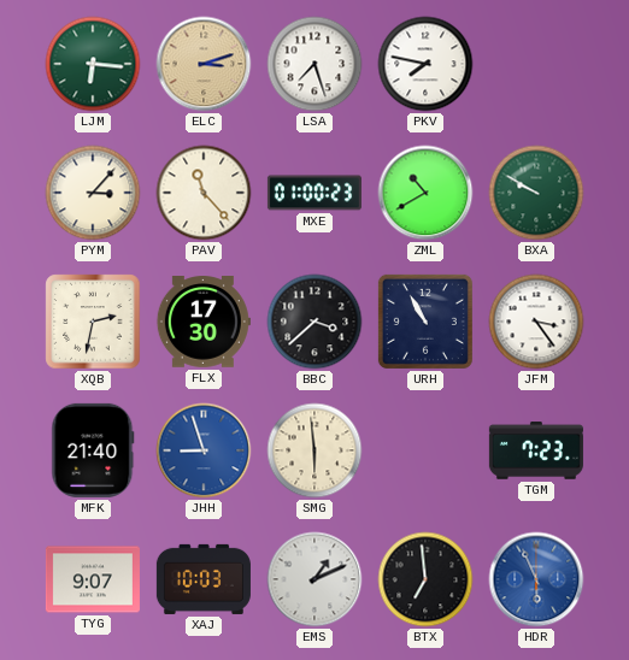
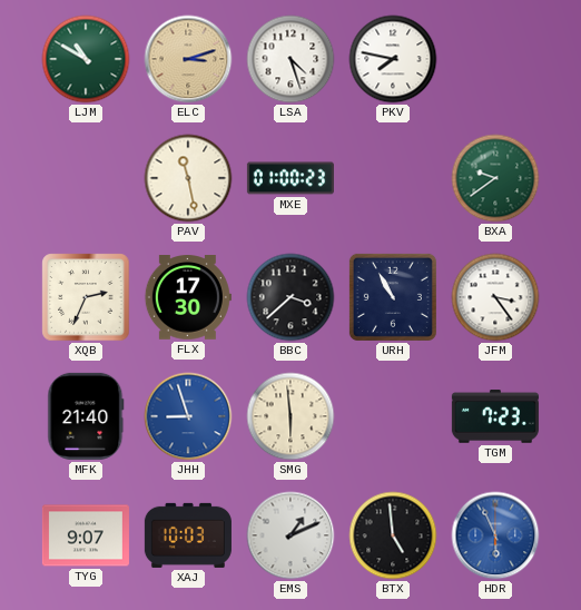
LJM: 6:16 -> 10:50
LSA: 7:27 -> 4:27
PYM: 3:07 -> none
PAV: 11:23 -> 11:28
ZML: 10:40 -> none
BXA: 9:50 -> 9:39
XQB: 2:32 -> 2:34
BTX: 6:59 -> 4:59
